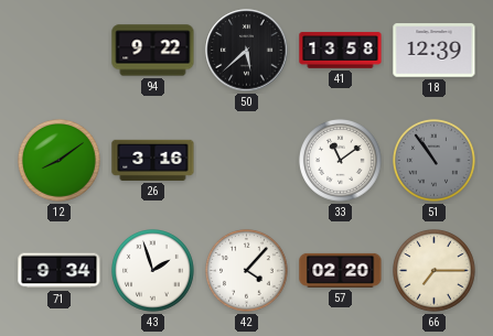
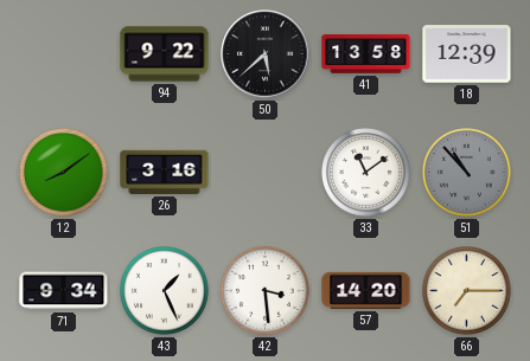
51: 10:54 -> 10:53
43: 1:57 -> 1:26
42: 4:07 -> 3:29
57: 02:20 -> 14:20
